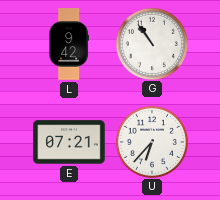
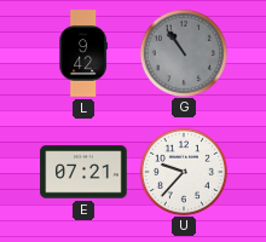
G dial: white -> grey
U: 6:37 -> 9:37
